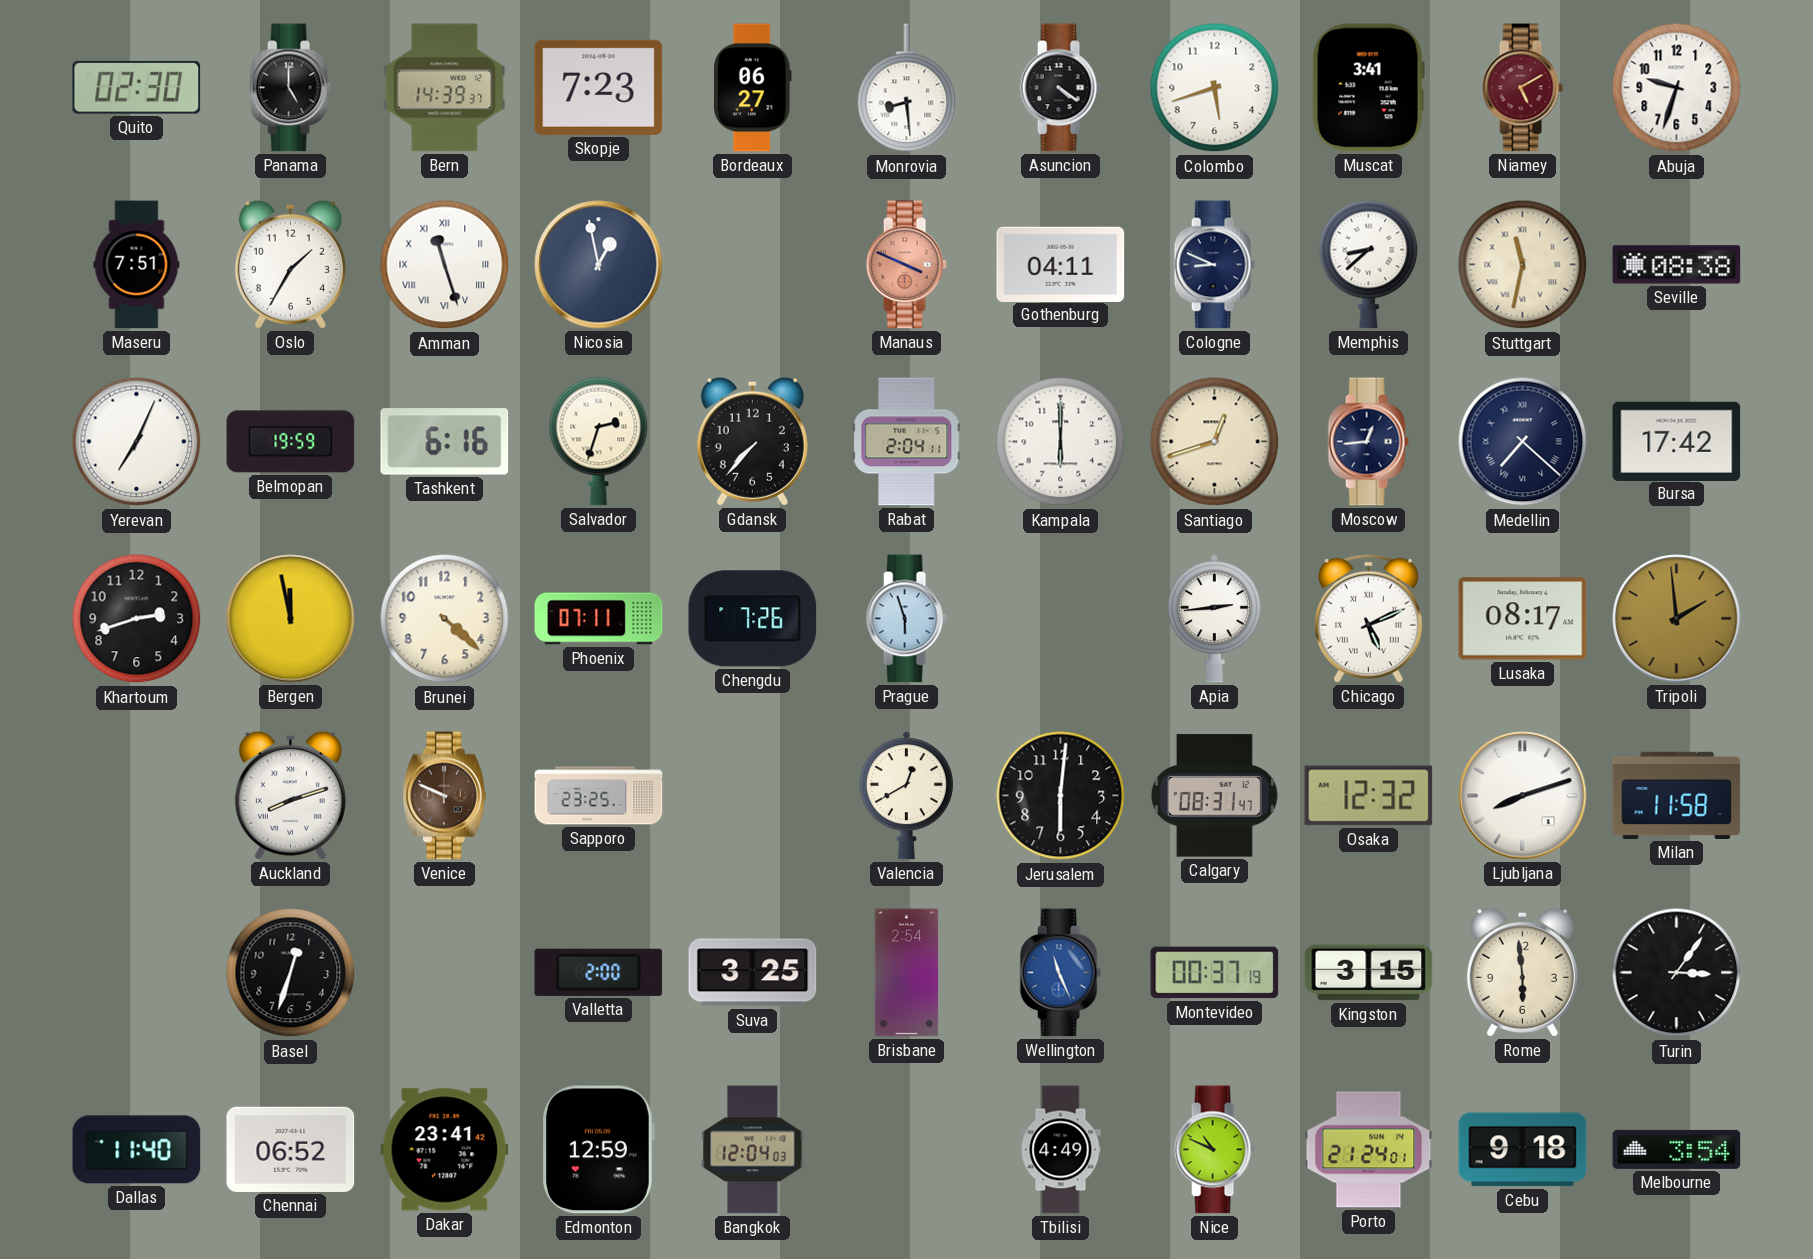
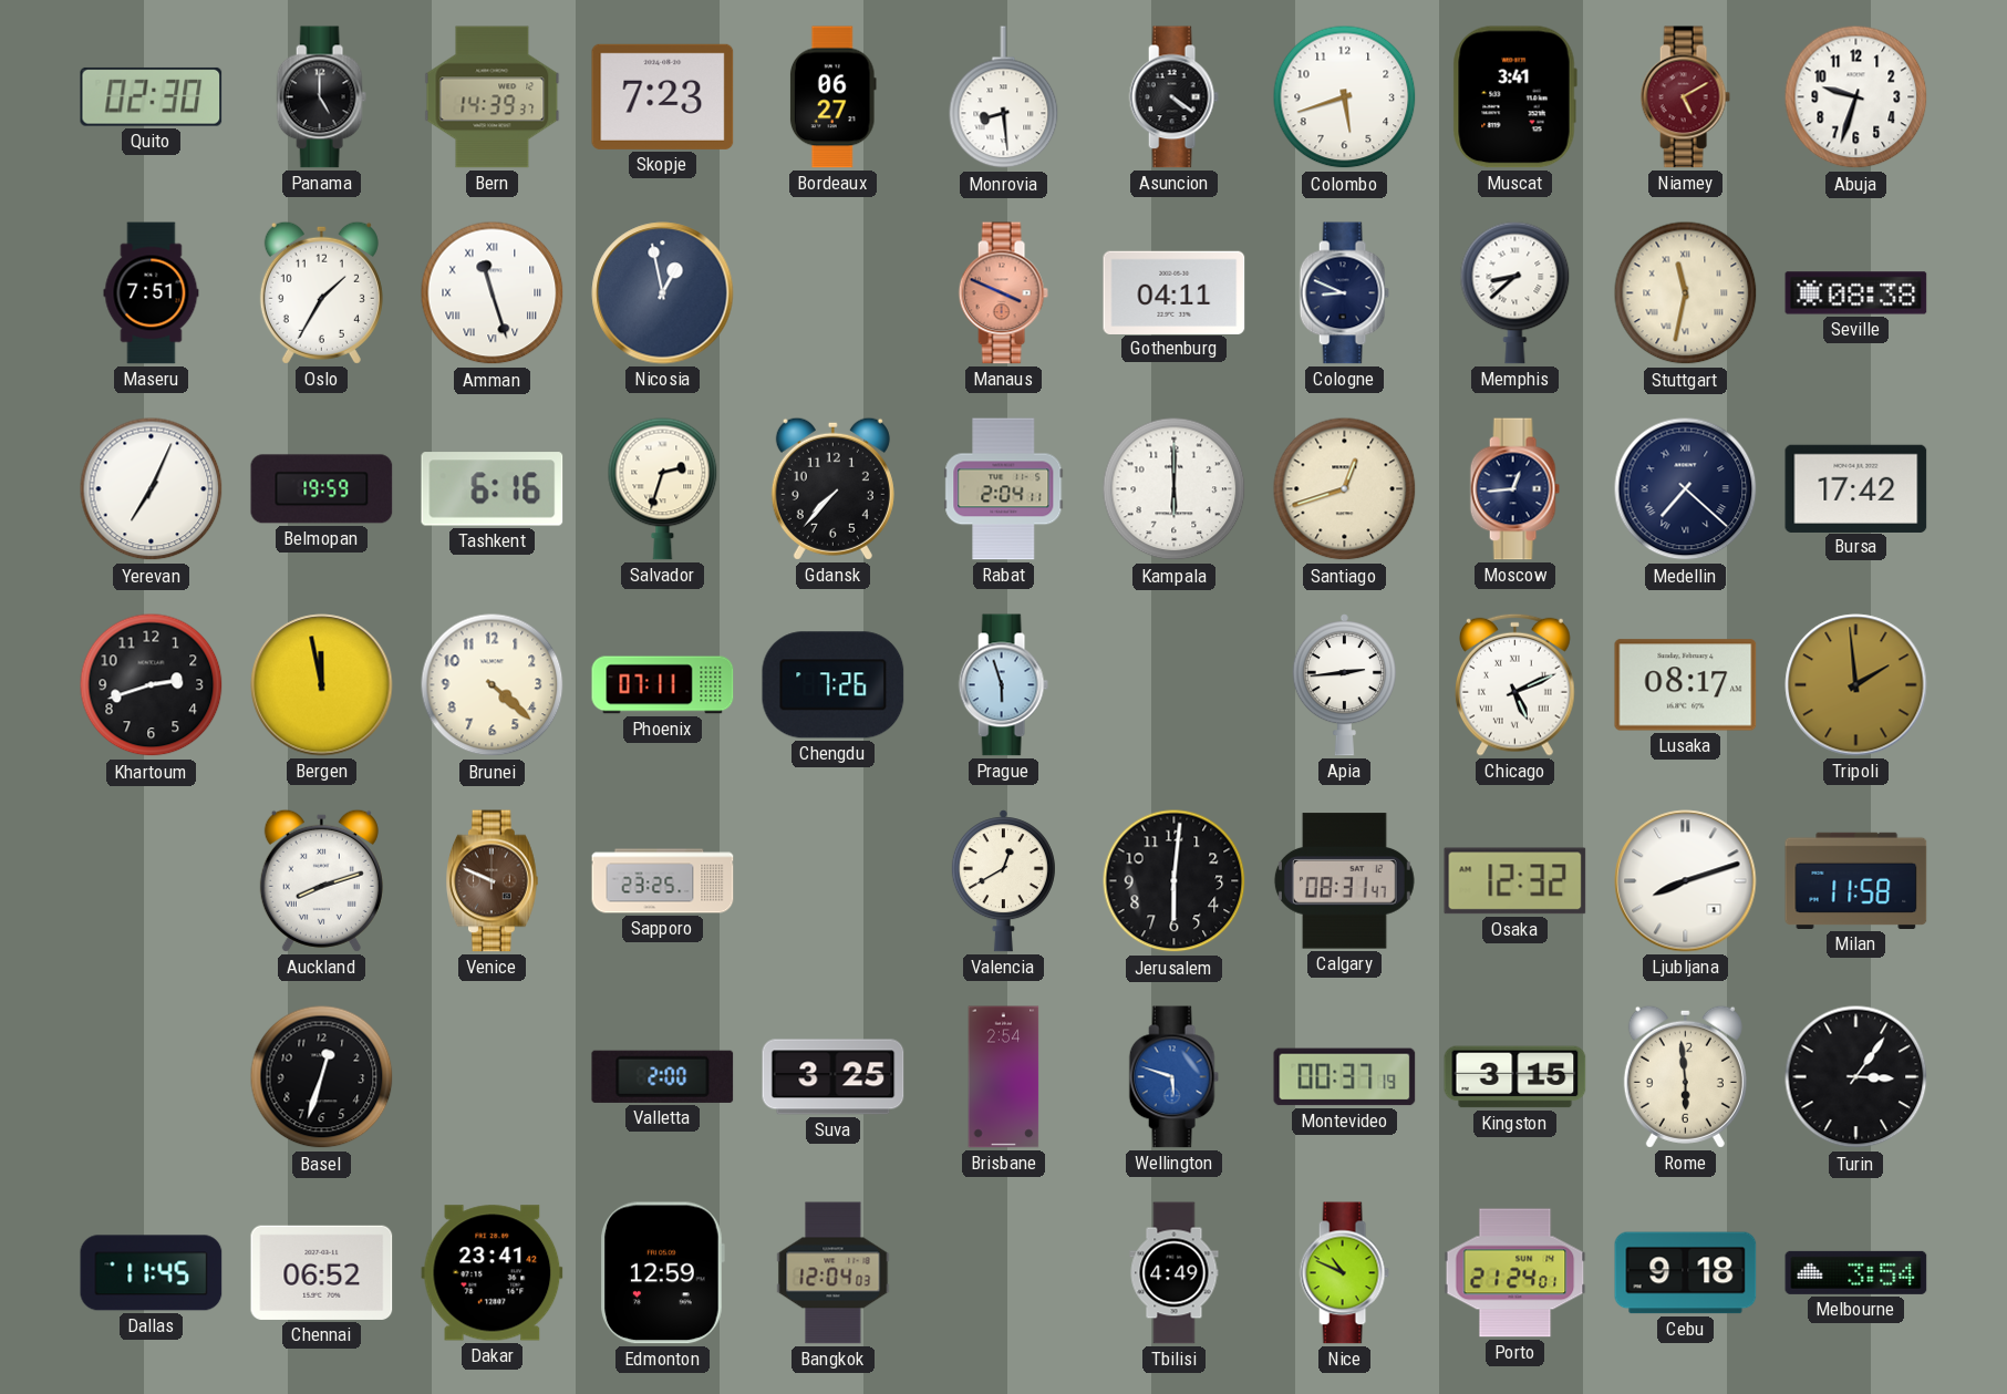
Wellington: 11:26 -> 5:48
Dallas: 11:40 -> 11:45
